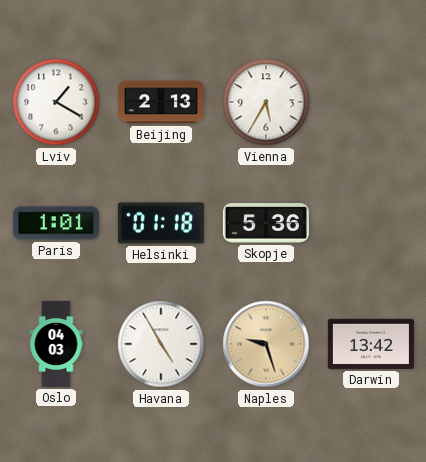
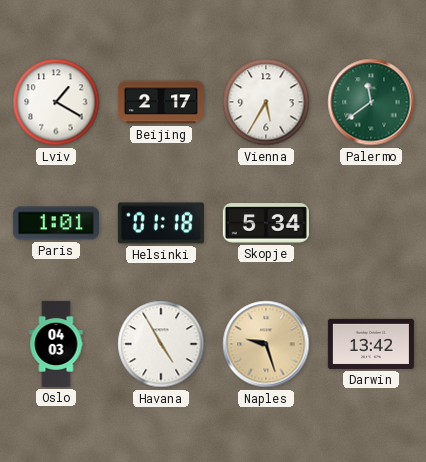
Beijing: 2:13 -> 2:17
Palermo: none -> 11:39
Skopje: 5:36 -> 5:34
